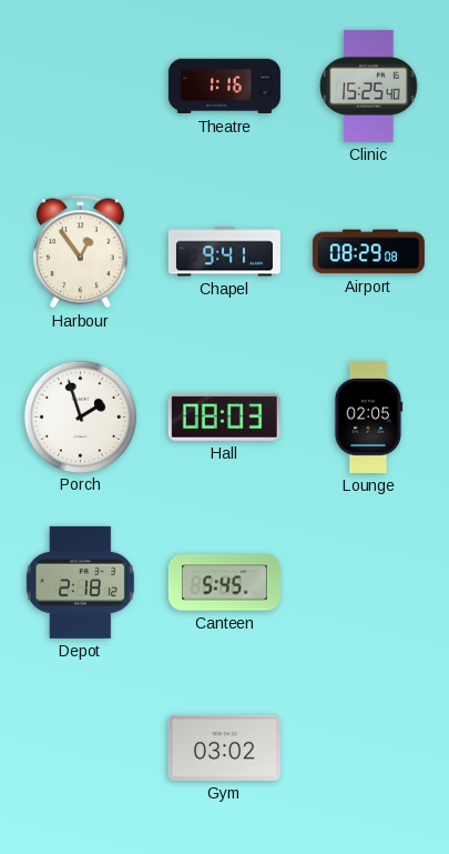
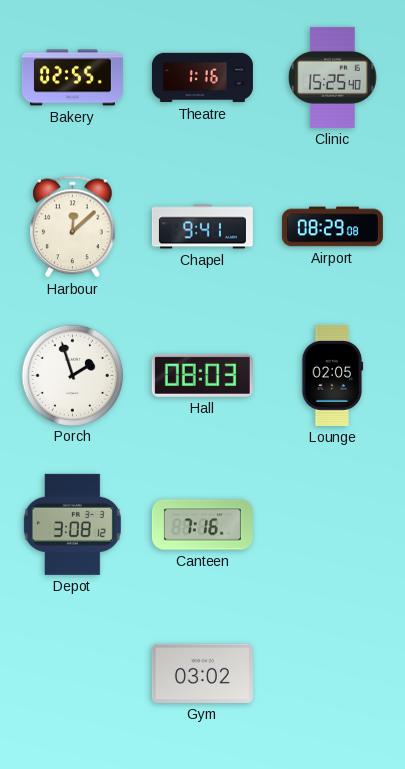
Bakery: none -> 02:55
Harbour: 12:54 -> 12:08
Depot: 2:18 -> 3:08
Canteen: 5:45 -> 7:16
